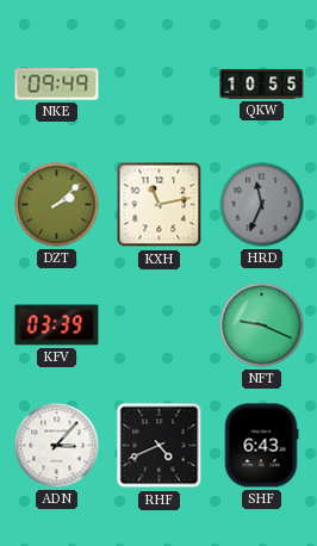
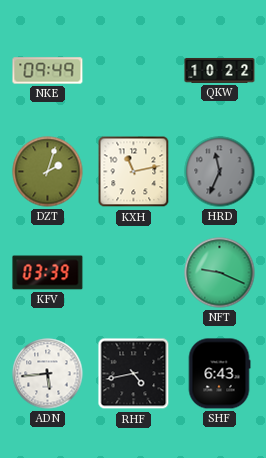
QKW: 10:55 -> 10:22
DZT: 2:08 -> 2:03
ADN: 3:07 -> 5:44
RHF: 4:41 -> 4:43
